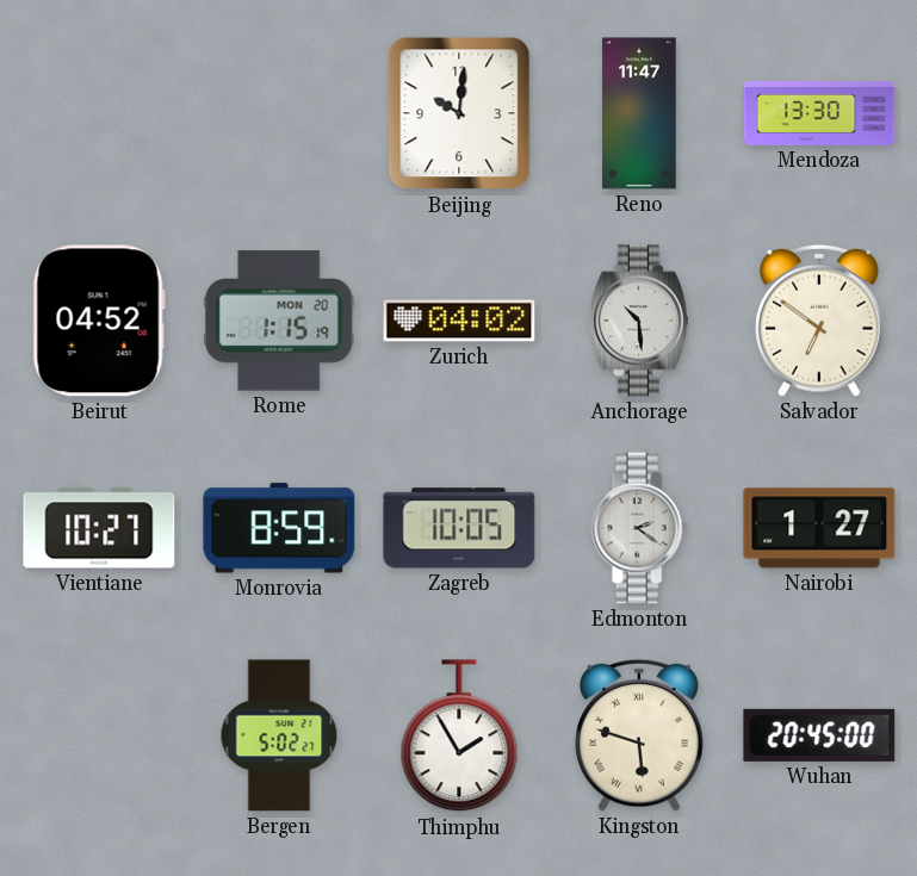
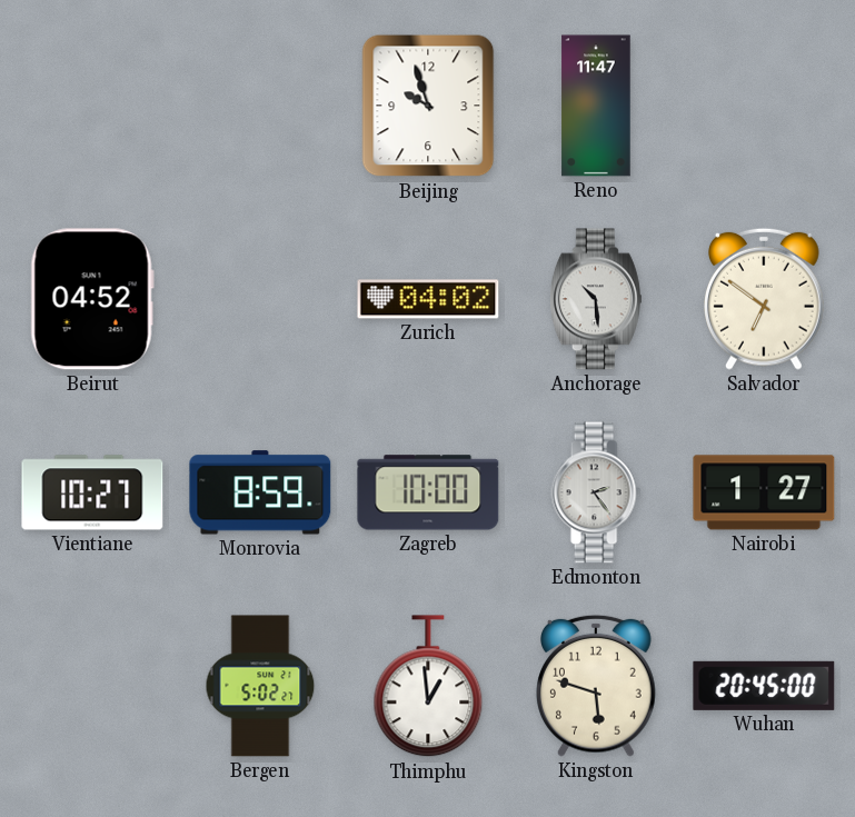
Beijing: 10:01 -> 9:57
Mendoza: 13:30 -> none
Rome: 1:15 -> none
Zagreb: 10:05 -> 10:00
Edmonton: 2:21 -> 2:24
Thimphu: 1:55 -> 12:59
Kingston numerals: Roman -> Arabic
